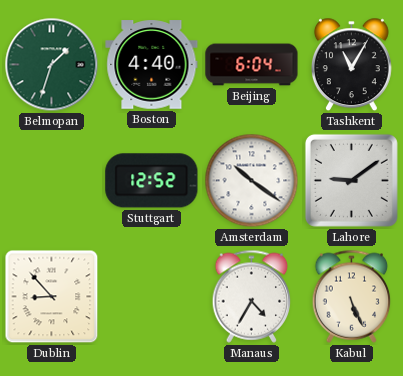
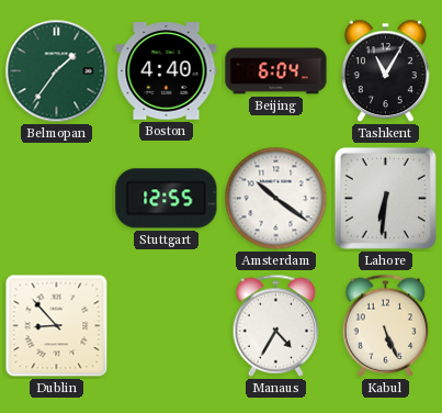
Belmopan: 1:33 -> 1:36
Stuttgart: 12:52 -> 12:55
Lahore: 9:09 -> 6:31
